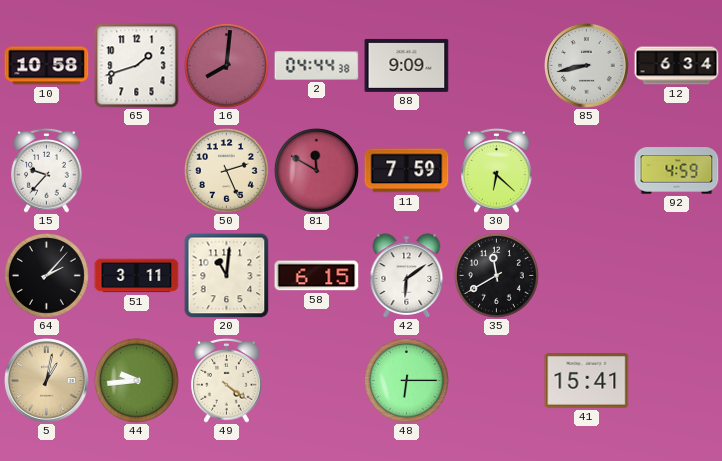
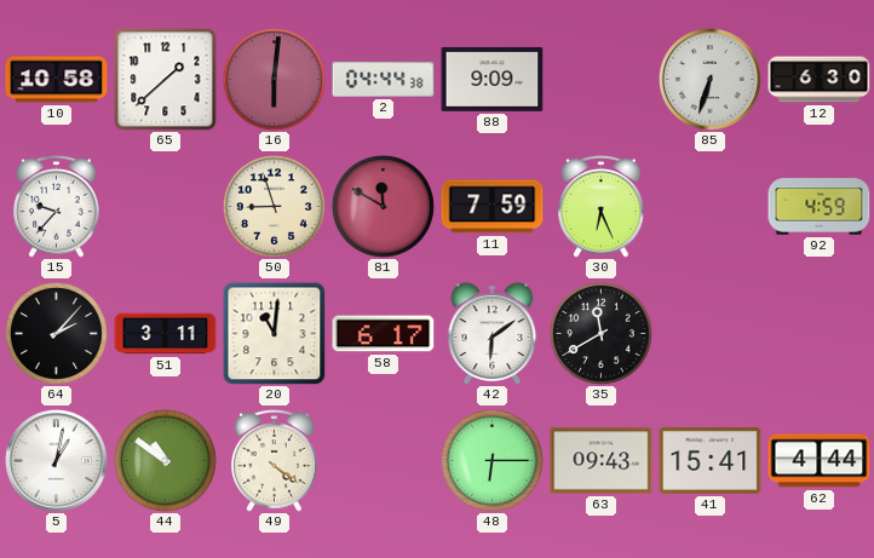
65: 1:42 -> 1:38
16: 8:01 -> 6:01
85: 8:43 -> 6:33
12: 6:34 -> 6:30
50: 2:26 -> 8:57
30: 6:22 -> 6:26
58: 6:15 -> 6:17
5 dial: champagne -> white
44: 9:44 -> 10:51
63: none -> 09:43
62: none -> 4:44
